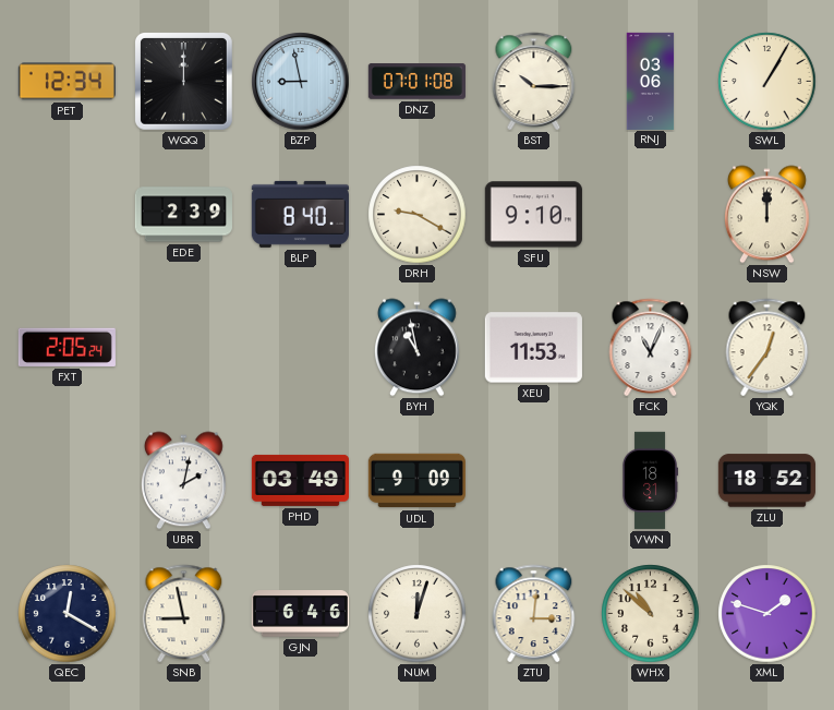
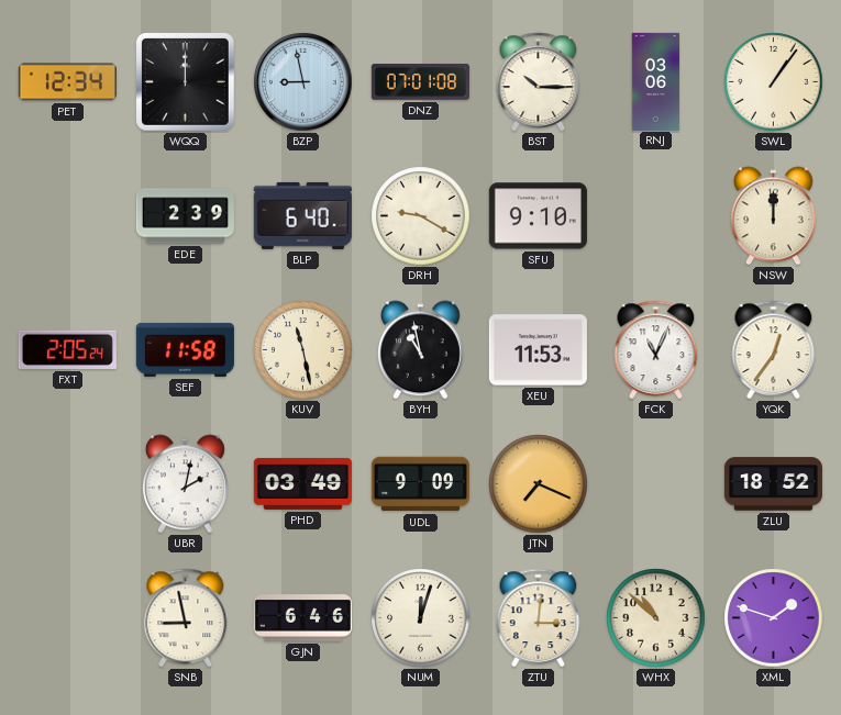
SWL: 1:05 -> 1:06
BLP: 8:40 -> 6:40
SEF: none -> 11:58
KUV: none -> 11:28
JTN: none -> 7:19
VWN: 18:31 -> none
QEC: 12:20 -> none
